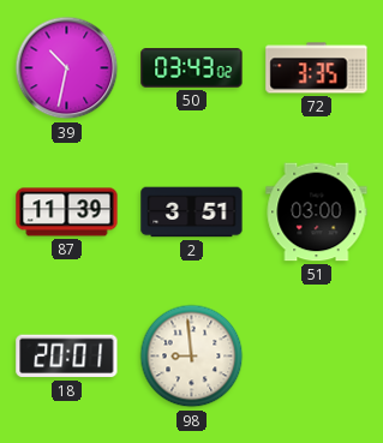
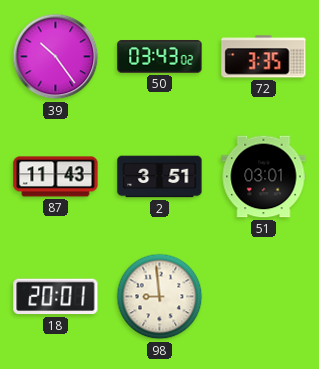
39: 10:32 -> 10:24
87: 11:39 -> 11:43
51: 03:00 -> 03:01
